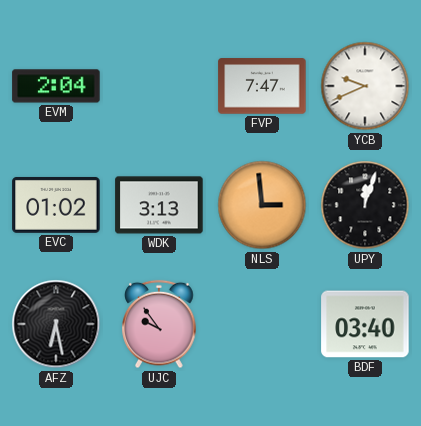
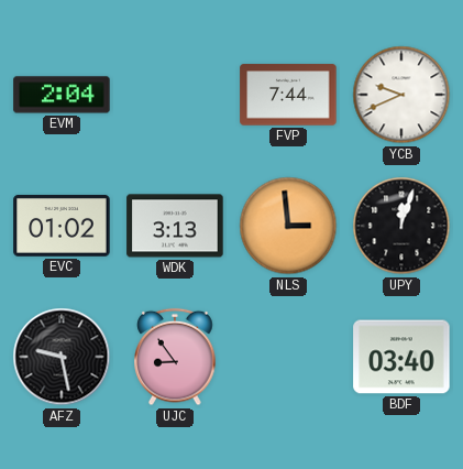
FVP: 7:47 -> 7:44
AFZ: 6:28 -> 9:28
UJC: 9:54 -> 8:54
